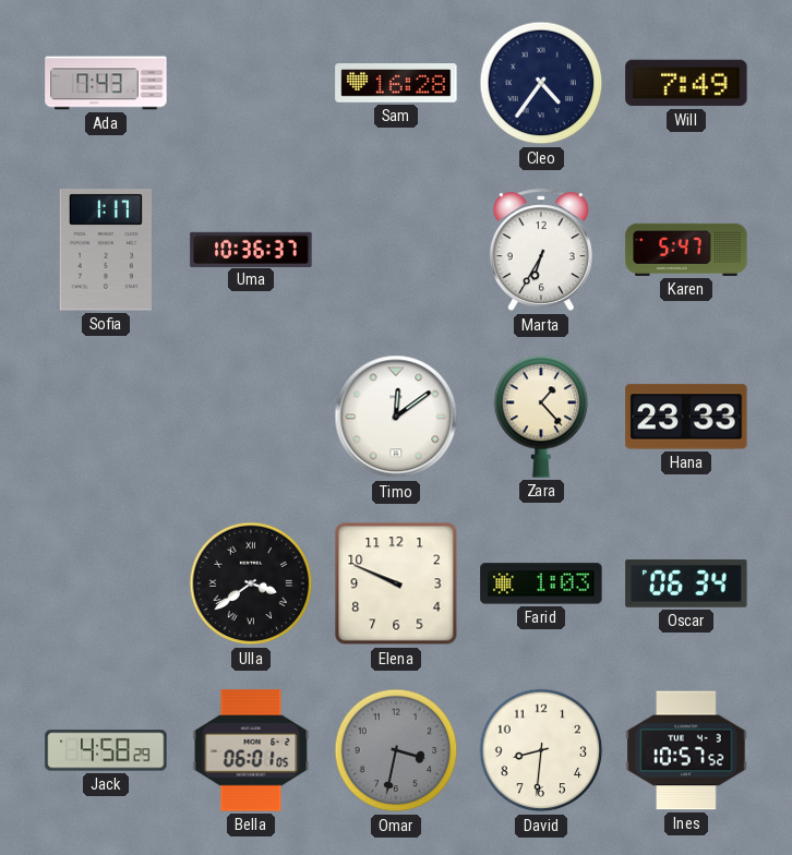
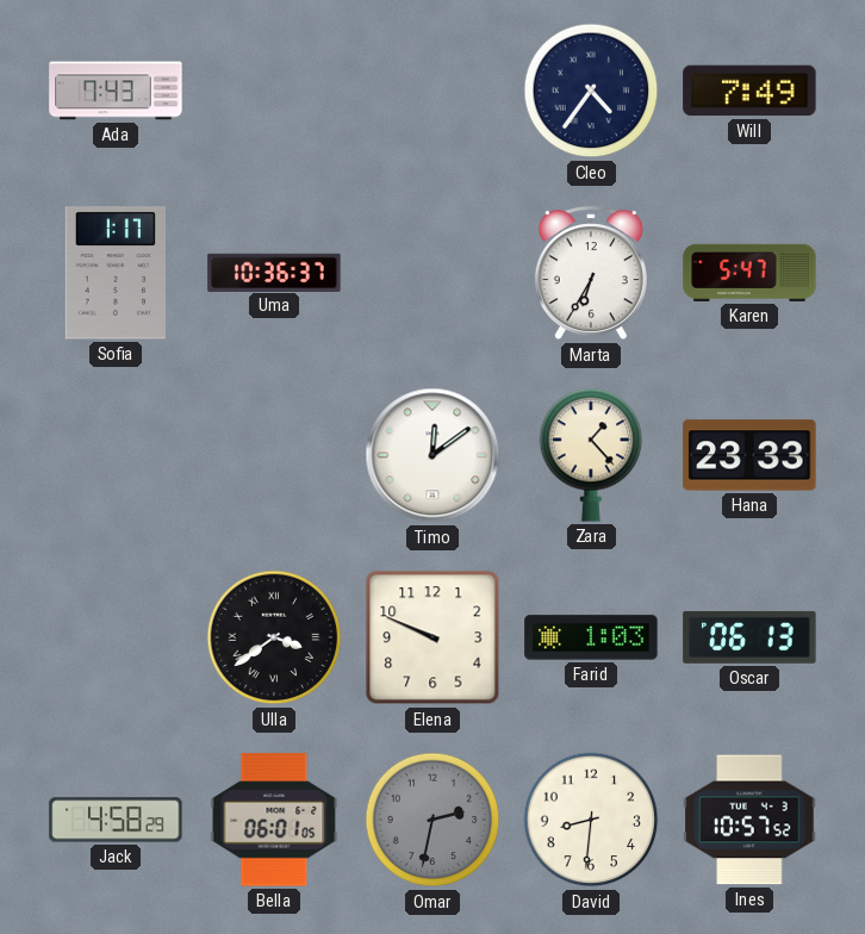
Sam: 16:28 -> none
Oscar: 06:34 -> 06:13
Omar: 3:32 -> 2:32
